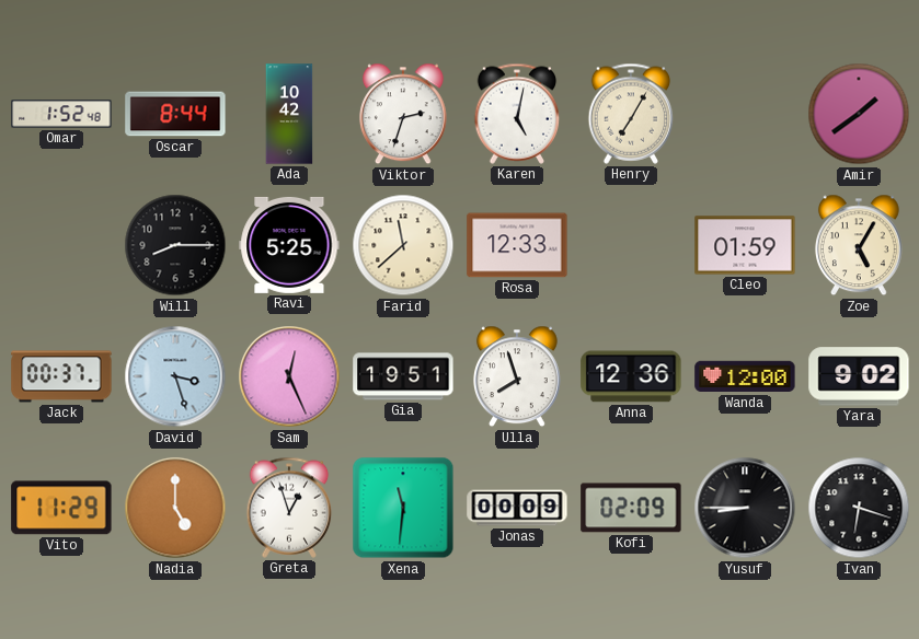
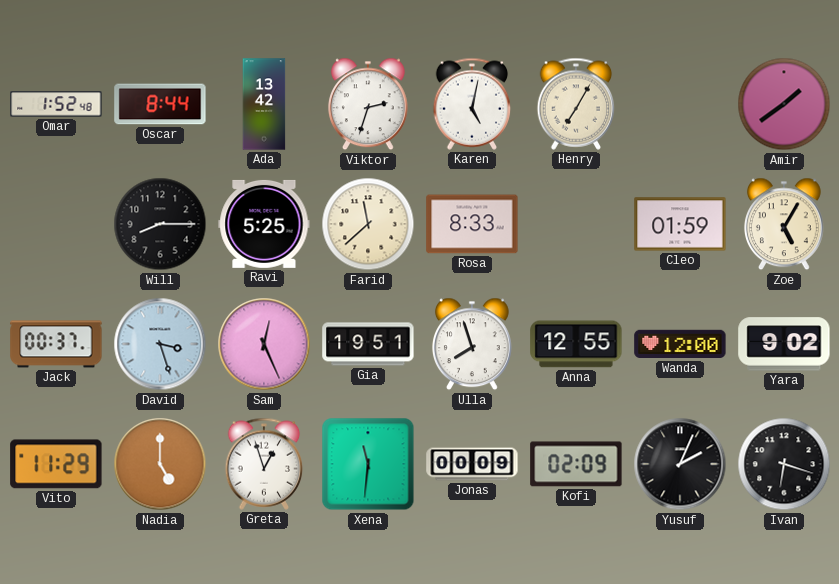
Ada: 10:42 -> 13:42
Rosa: 12:33 -> 8:33
Anna: 12:36 -> 12:55
Yusuf: 8:45 -> 2:04
